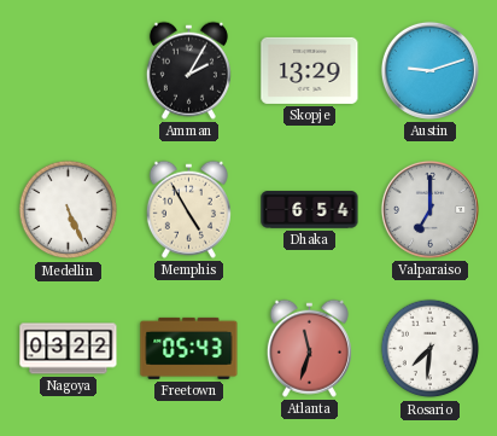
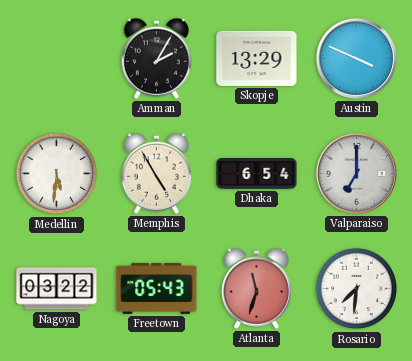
Austin: 9:12 -> 3:49
Medellin: 5:26 -> 5:31
